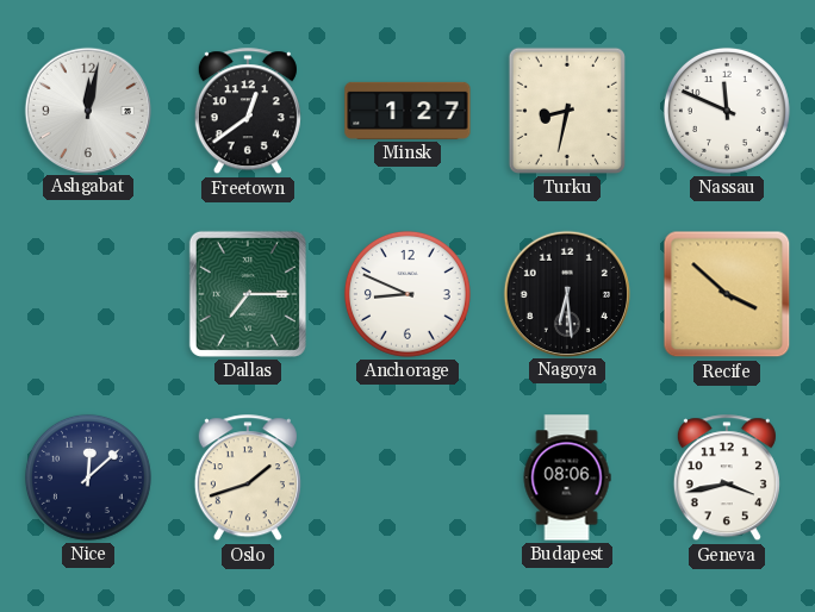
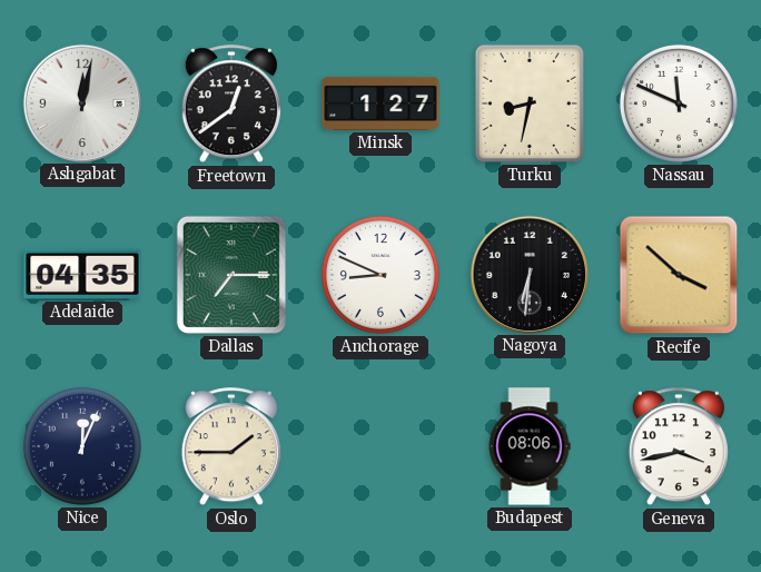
Adelaide: none -> 04:35
Nagoya: 6:29 -> 6:31
Nice: 12:08 -> 12:04
Oslo: 1:42 -> 1:45
